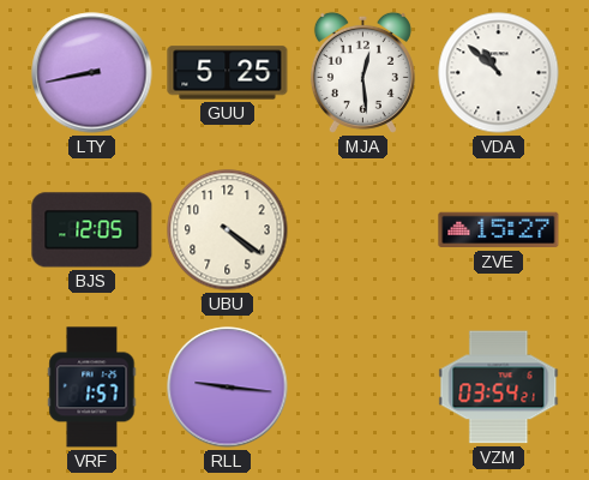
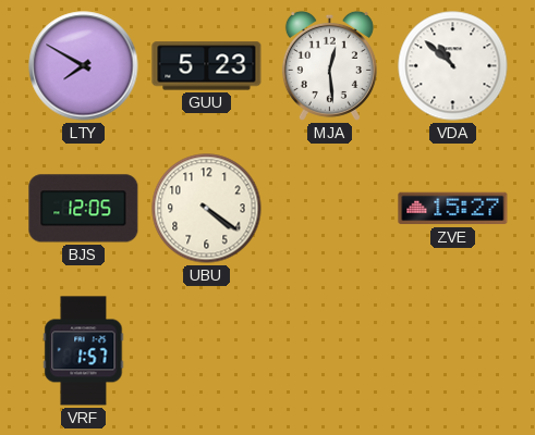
LTY: 8:43 -> 7:50
GUU: 5:25 -> 5:23
RLL: 9:16 -> none
VZM: 03:54 -> none
